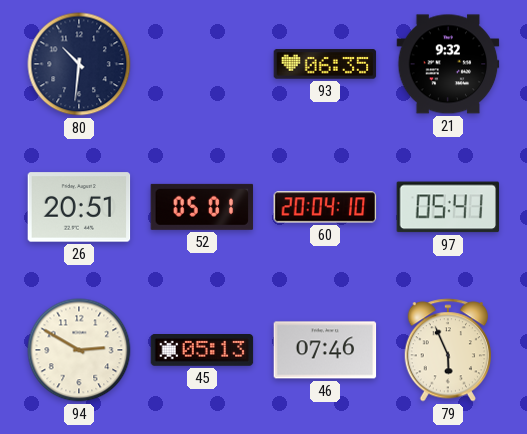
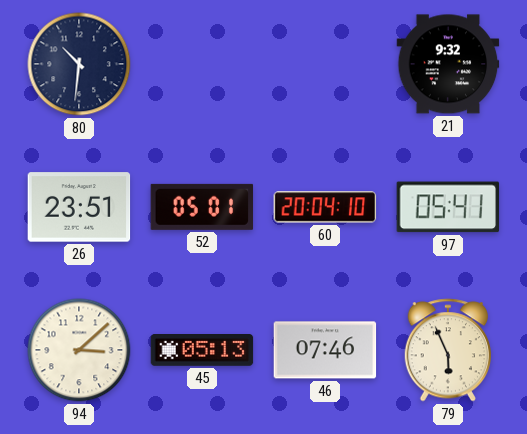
93: 06:35 -> none
26: 20:51 -> 23:51
94: 2:50 -> 3:08
